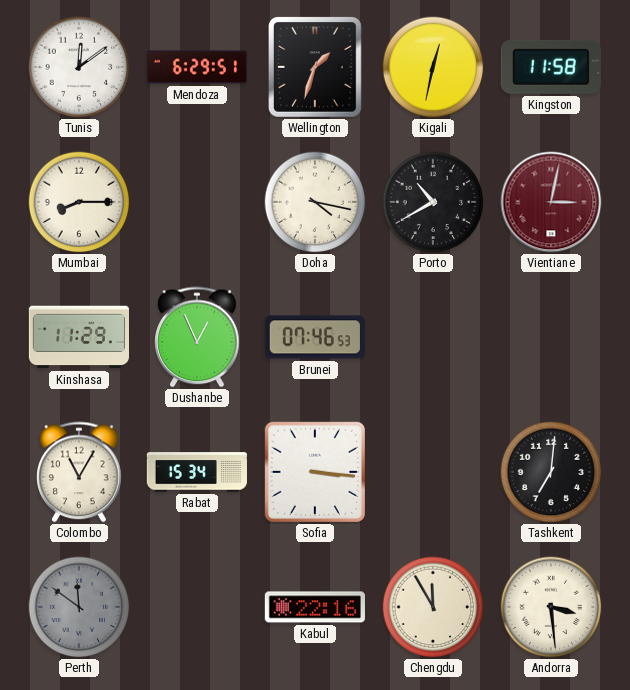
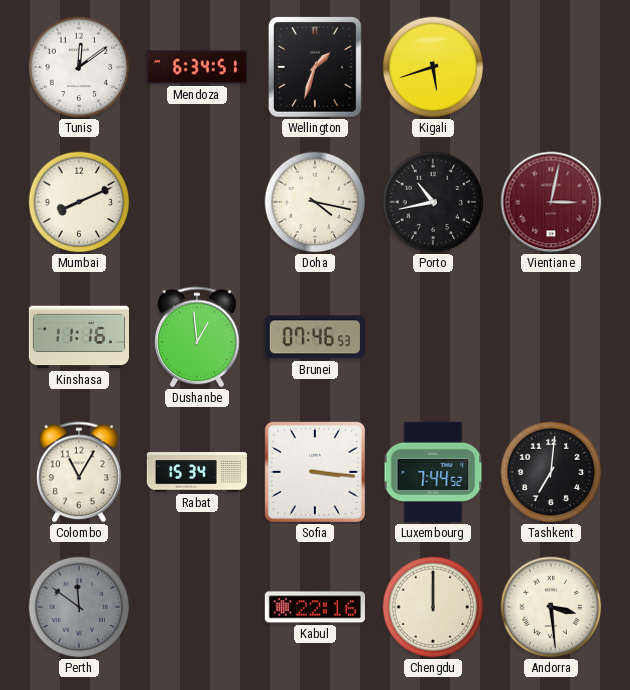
Mendoza: 6:29 -> 6:34
Kigali: 12:32 -> 5:42
Kingston: 11:58 -> none
Mumbai: 8:15 -> 8:11
Porto: 10:40 -> 10:43
Kinshasa: 11:29 -> 11:16
Dushanbe: 12:56 -> 12:59
Luxembourg: none -> 7:44
Chengdu: 11:55 -> 12:00
